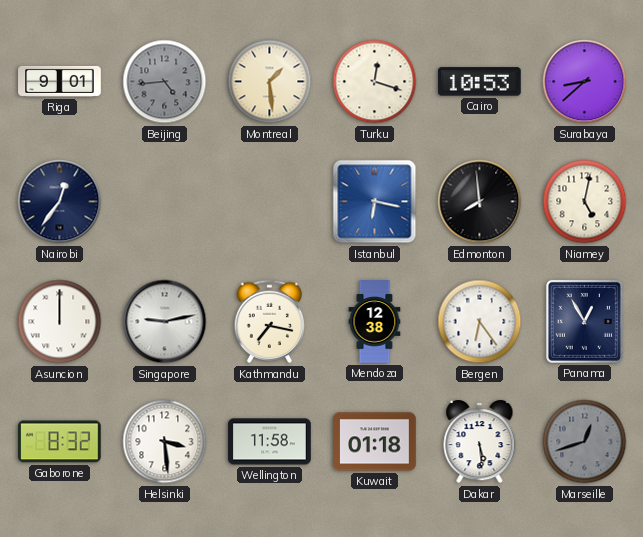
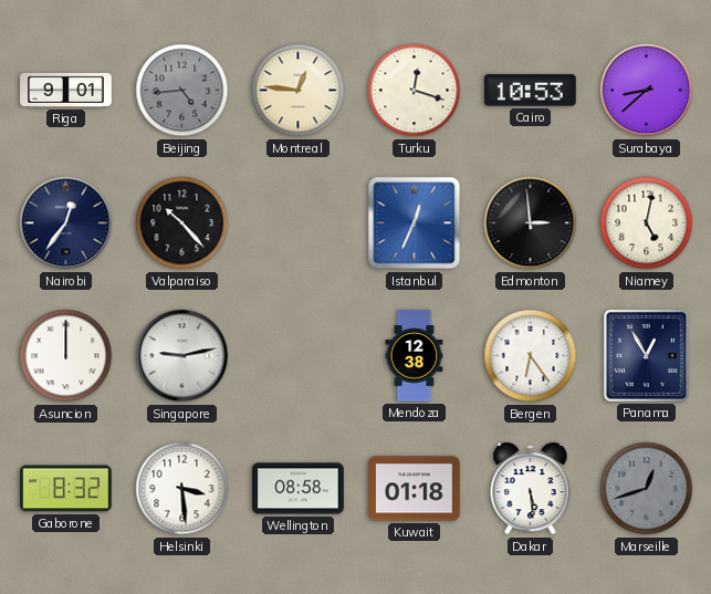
Montreal: 1:29 -> 12:46
Valparaiso: none -> 10:23
Istanbul: 6:17 -> 12:34
Edmonton: 7:59 -> 2:59
Kathmandu: 7:17 -> none
Wellington: 11:58 -> 08:58
